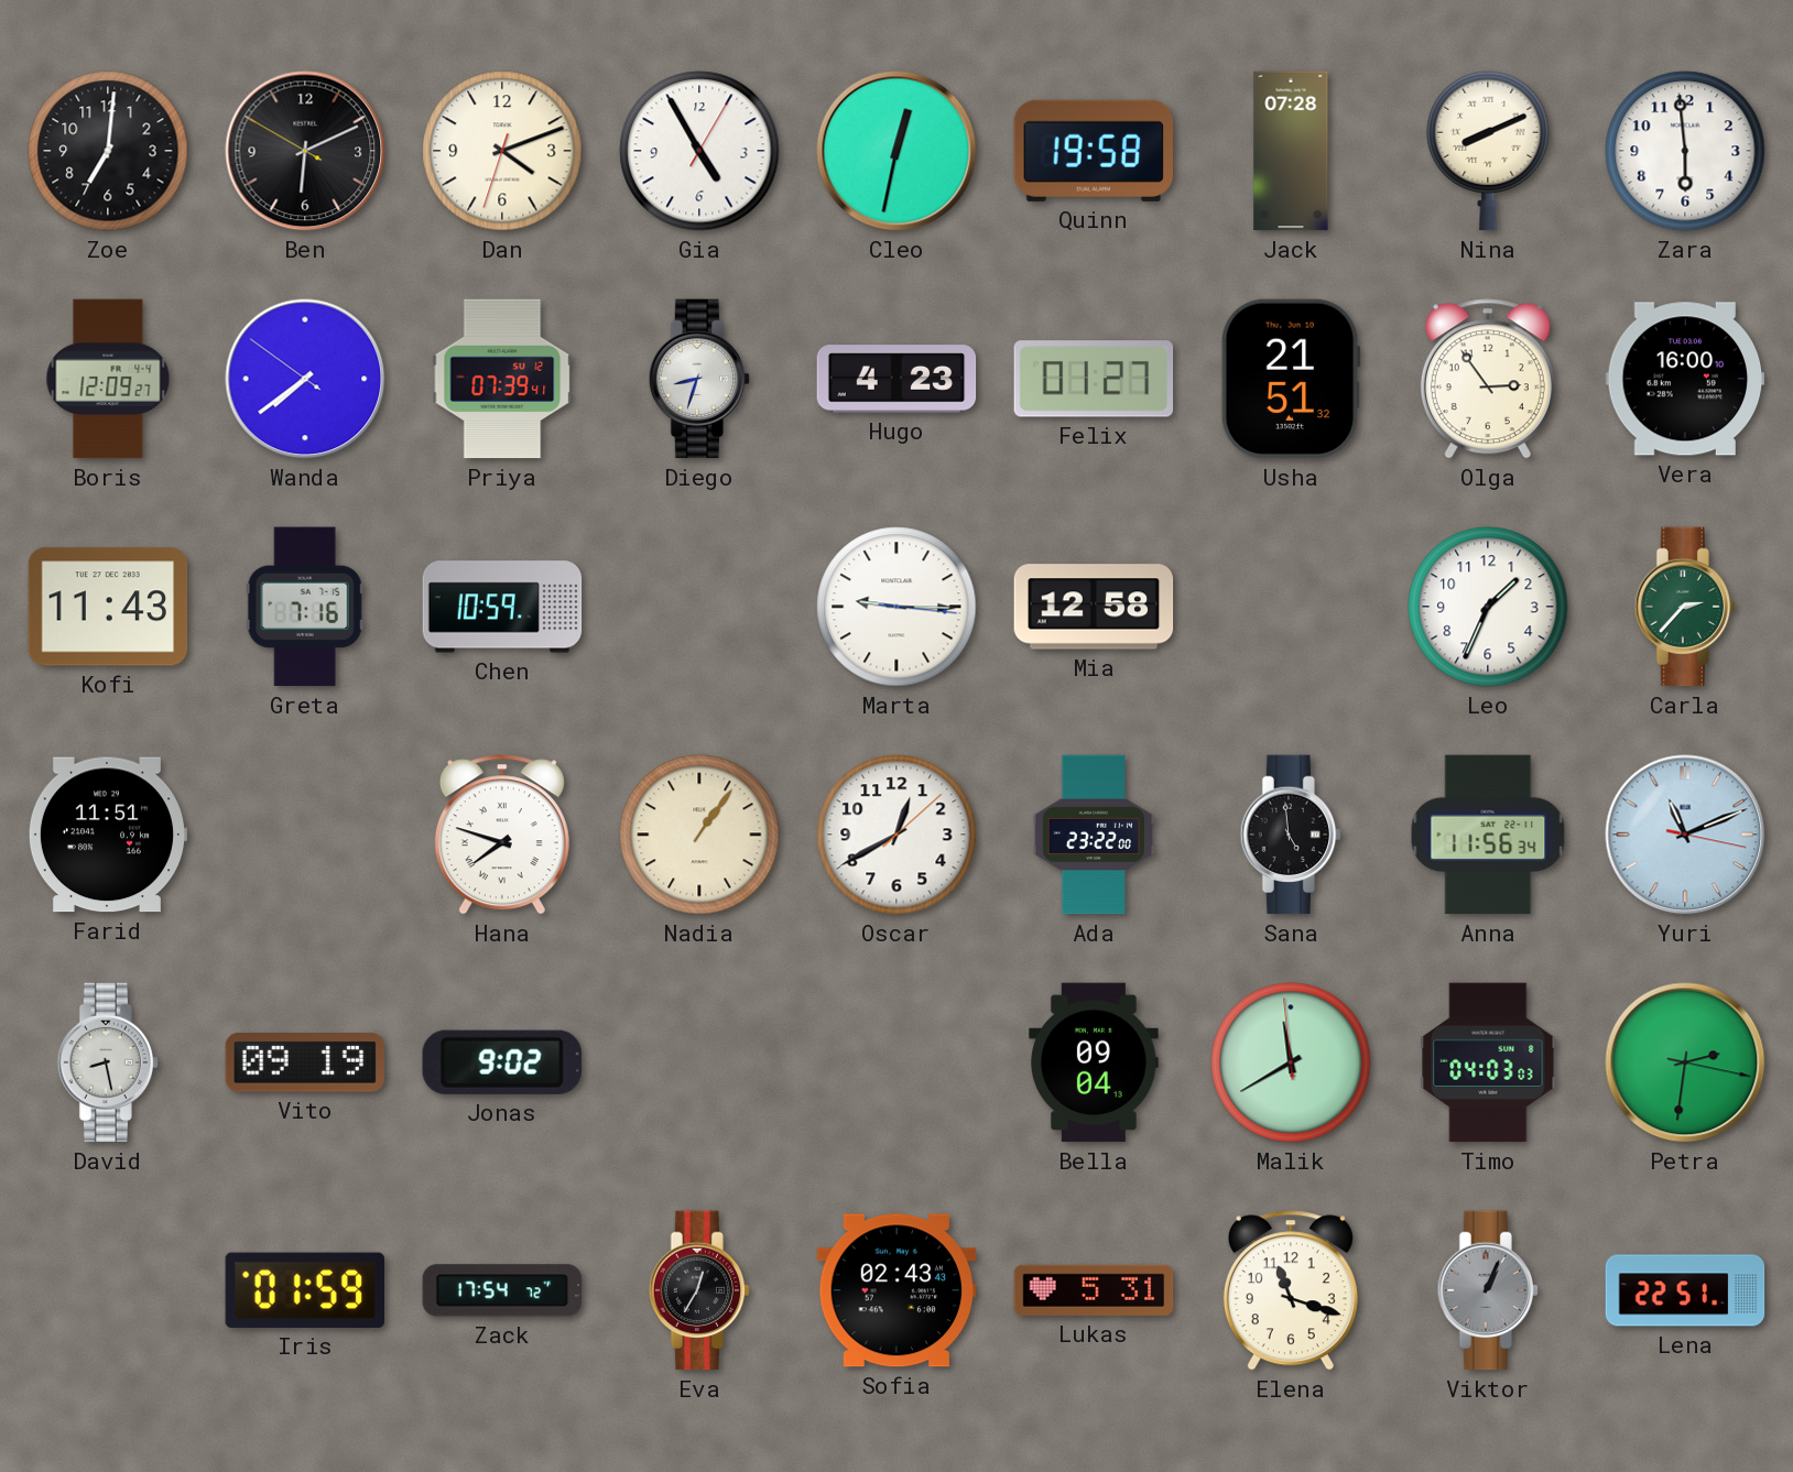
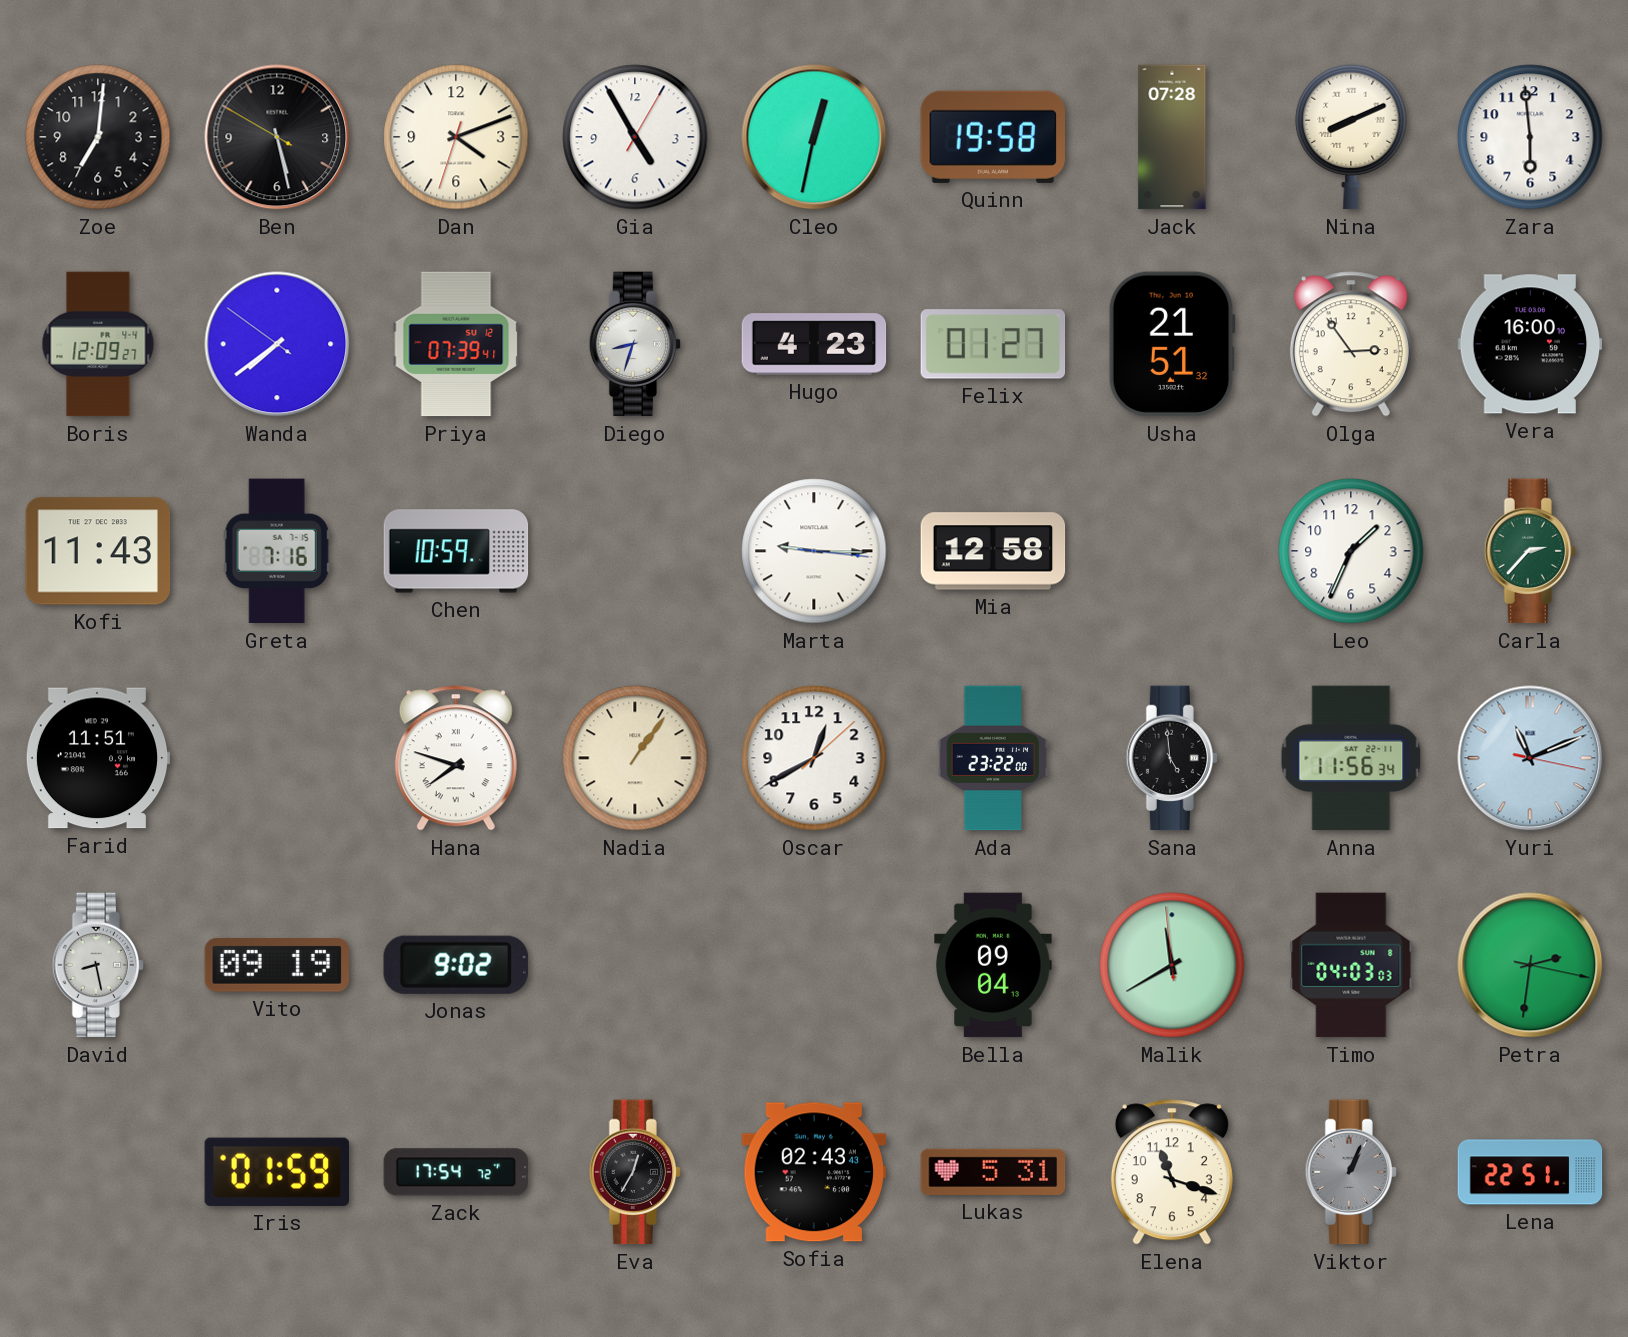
Ben: 6:10 -> 5:27
